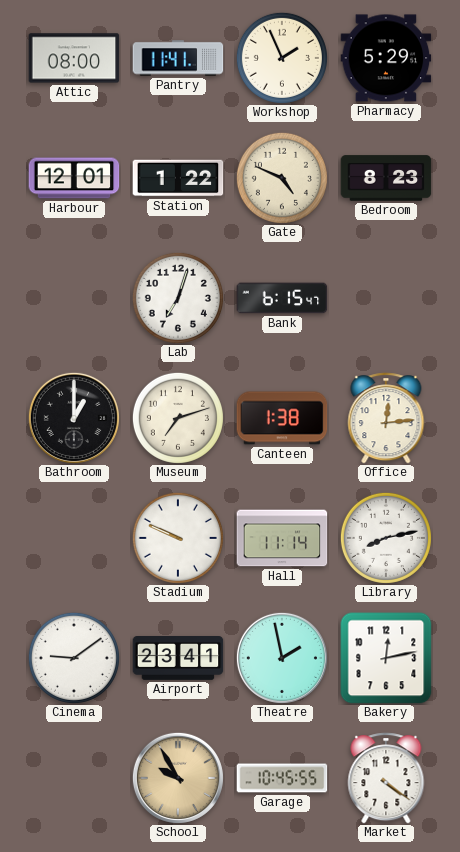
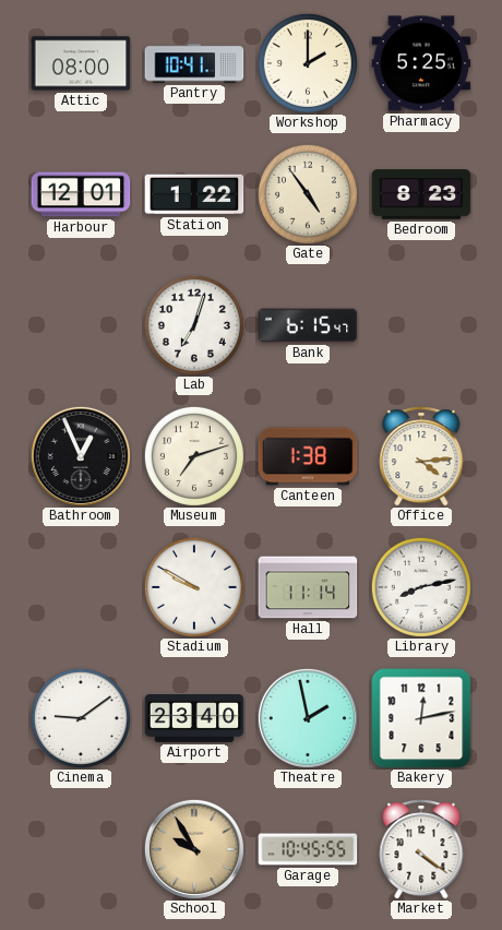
Pantry: 11:41 -> 10:41
Workshop: 1:56 -> 2:00
Pharmacy: 5:29 -> 5:25
Gate: 4:49 -> 4:54
Bathroom: 1:00 -> 12:56
Office: 12:14 -> 4:14
Stadium: 9:49 -> 9:50
Airport: 23:41 -> 23:40
